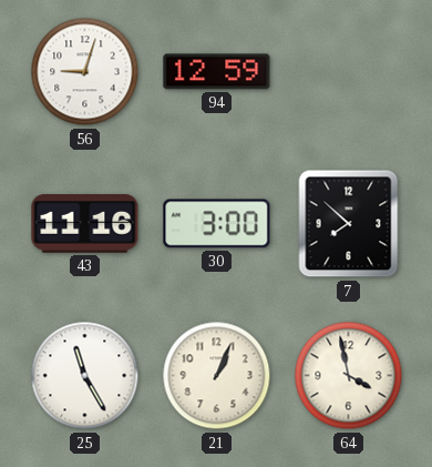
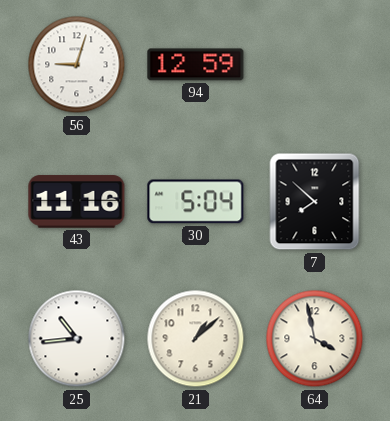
30: 3:00 -> 5:04
25: 11:25 -> 10:44
21: 1:04 -> 1:08
